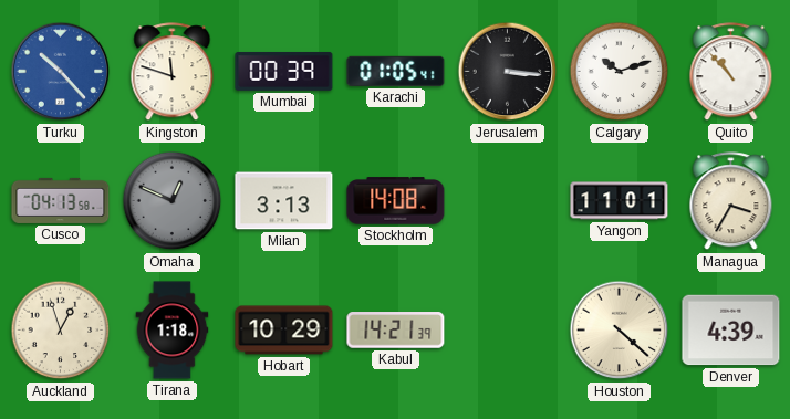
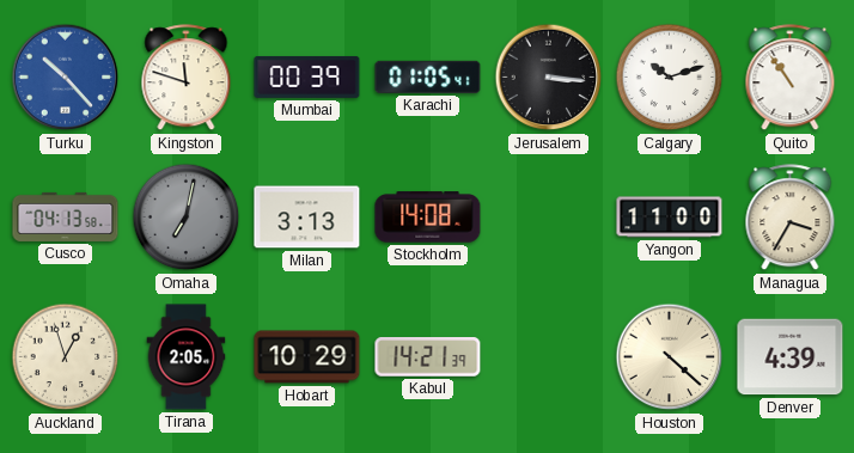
Quito: 10:53 -> 10:54
Omaha: 12:49 -> 7:02
Yangon: 11:01 -> 11:00
Tirana: 1:18 -> 2:05
